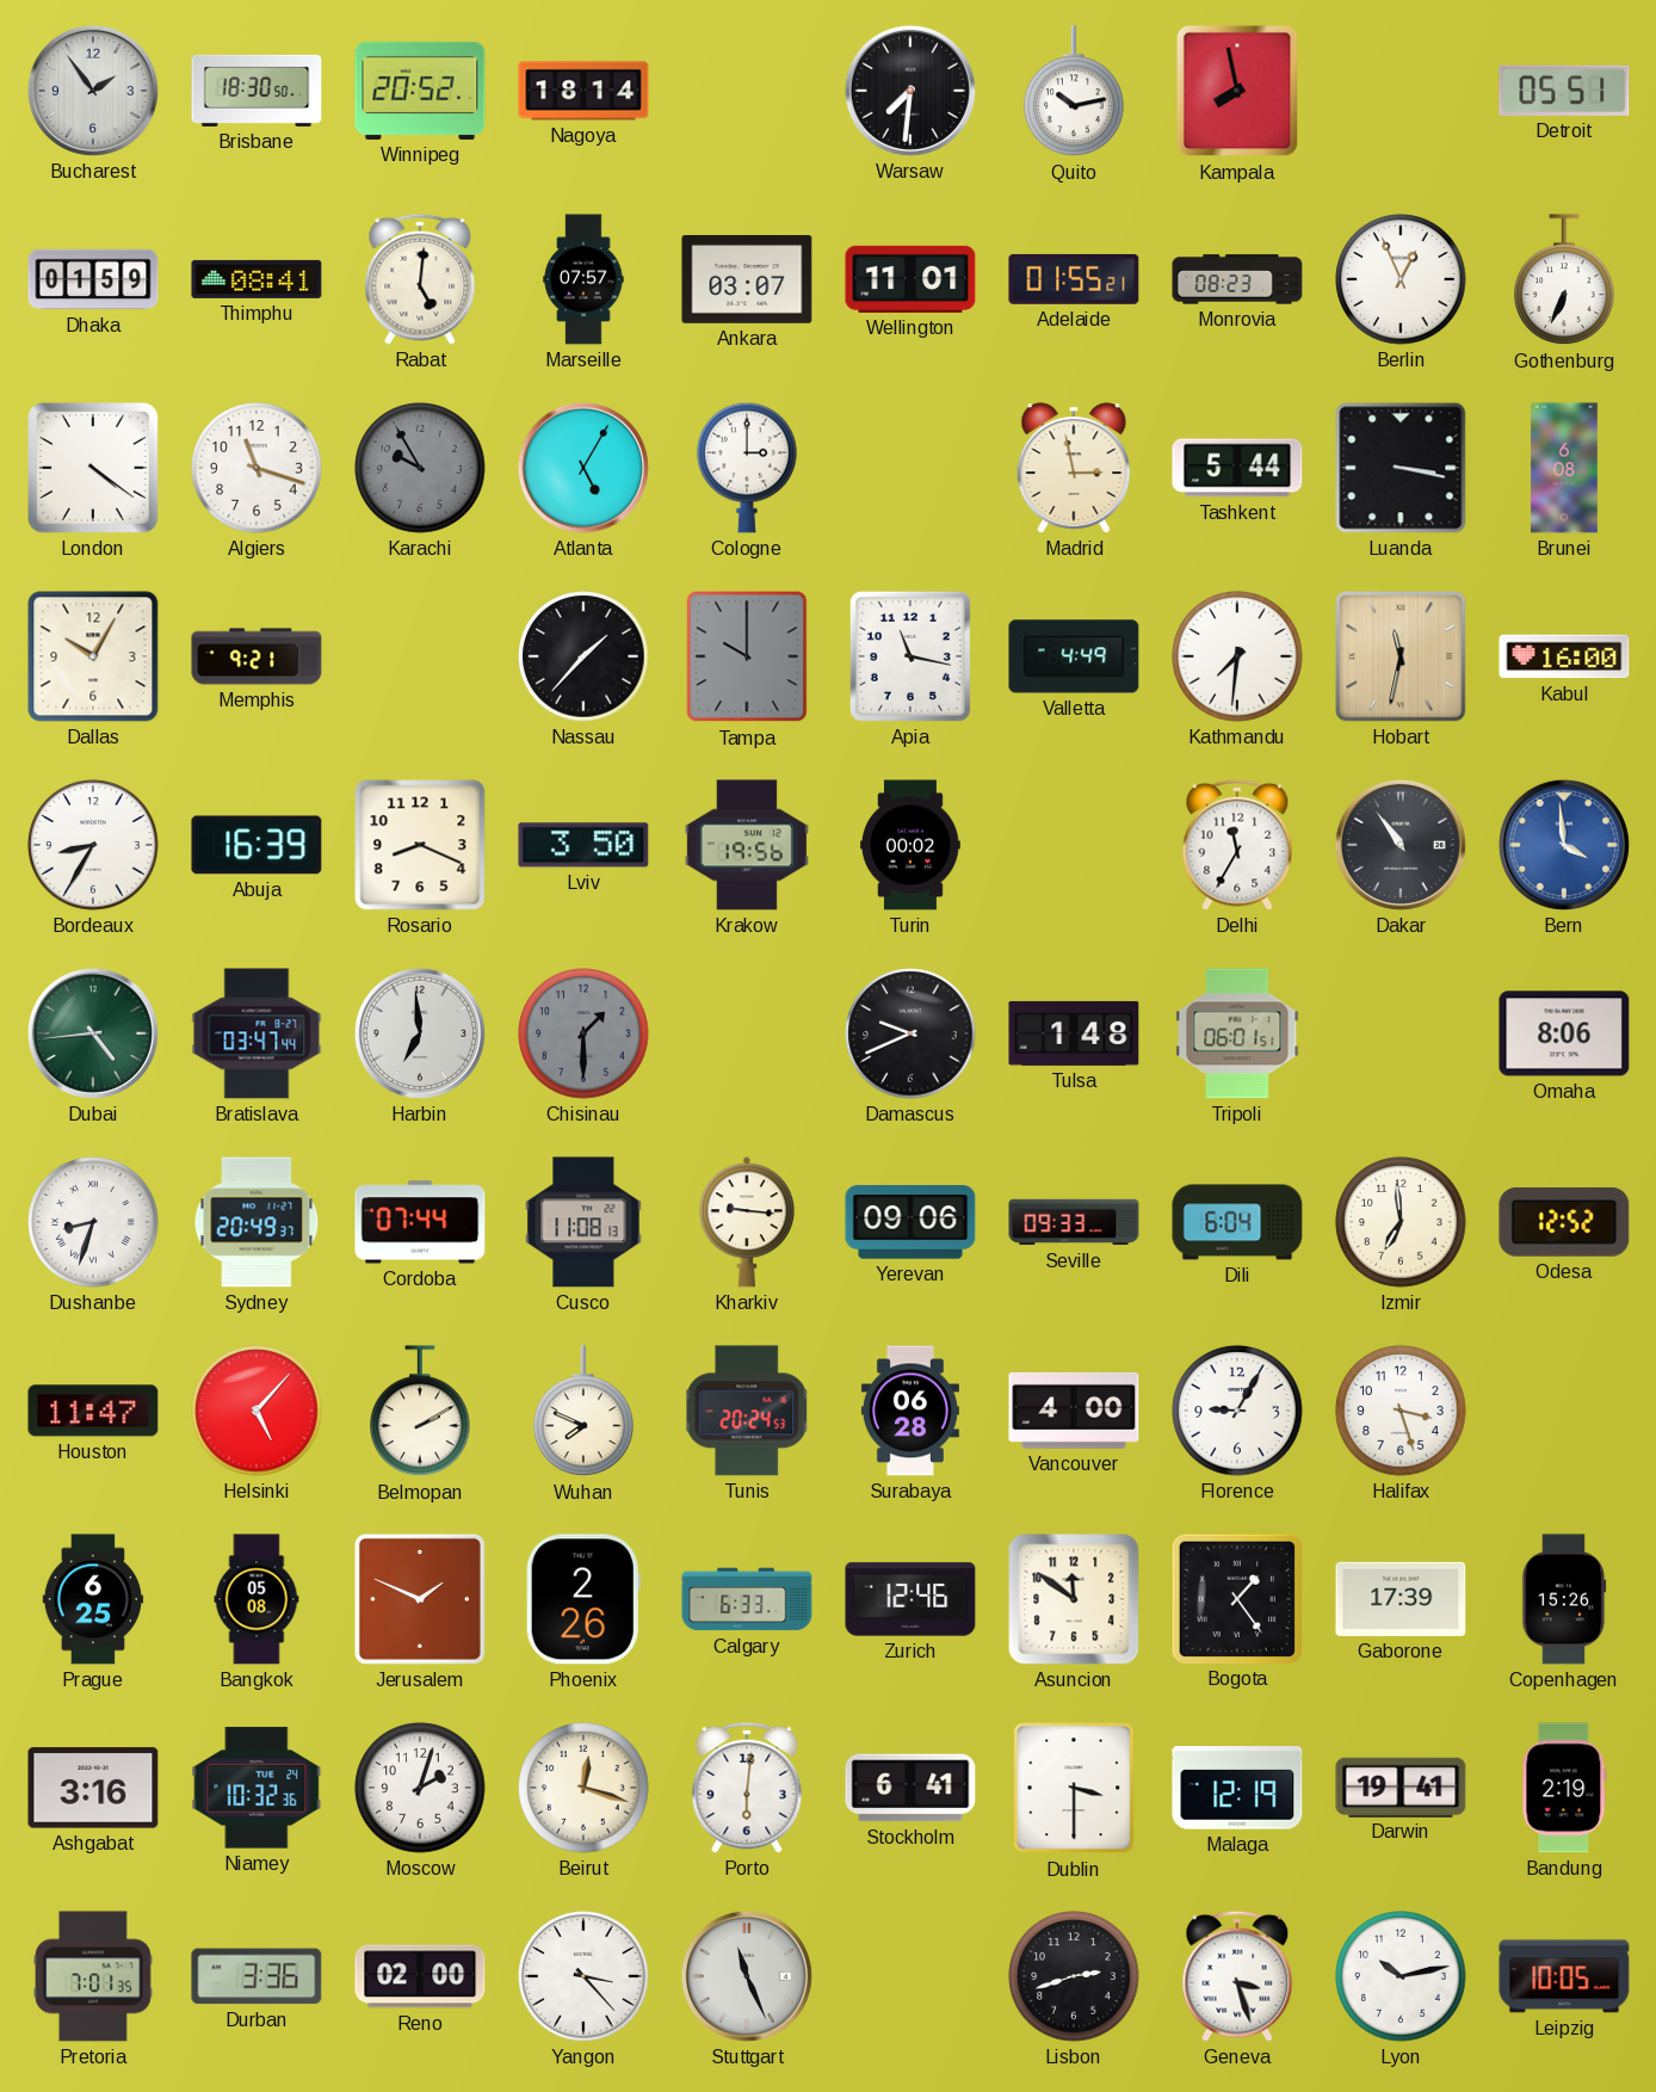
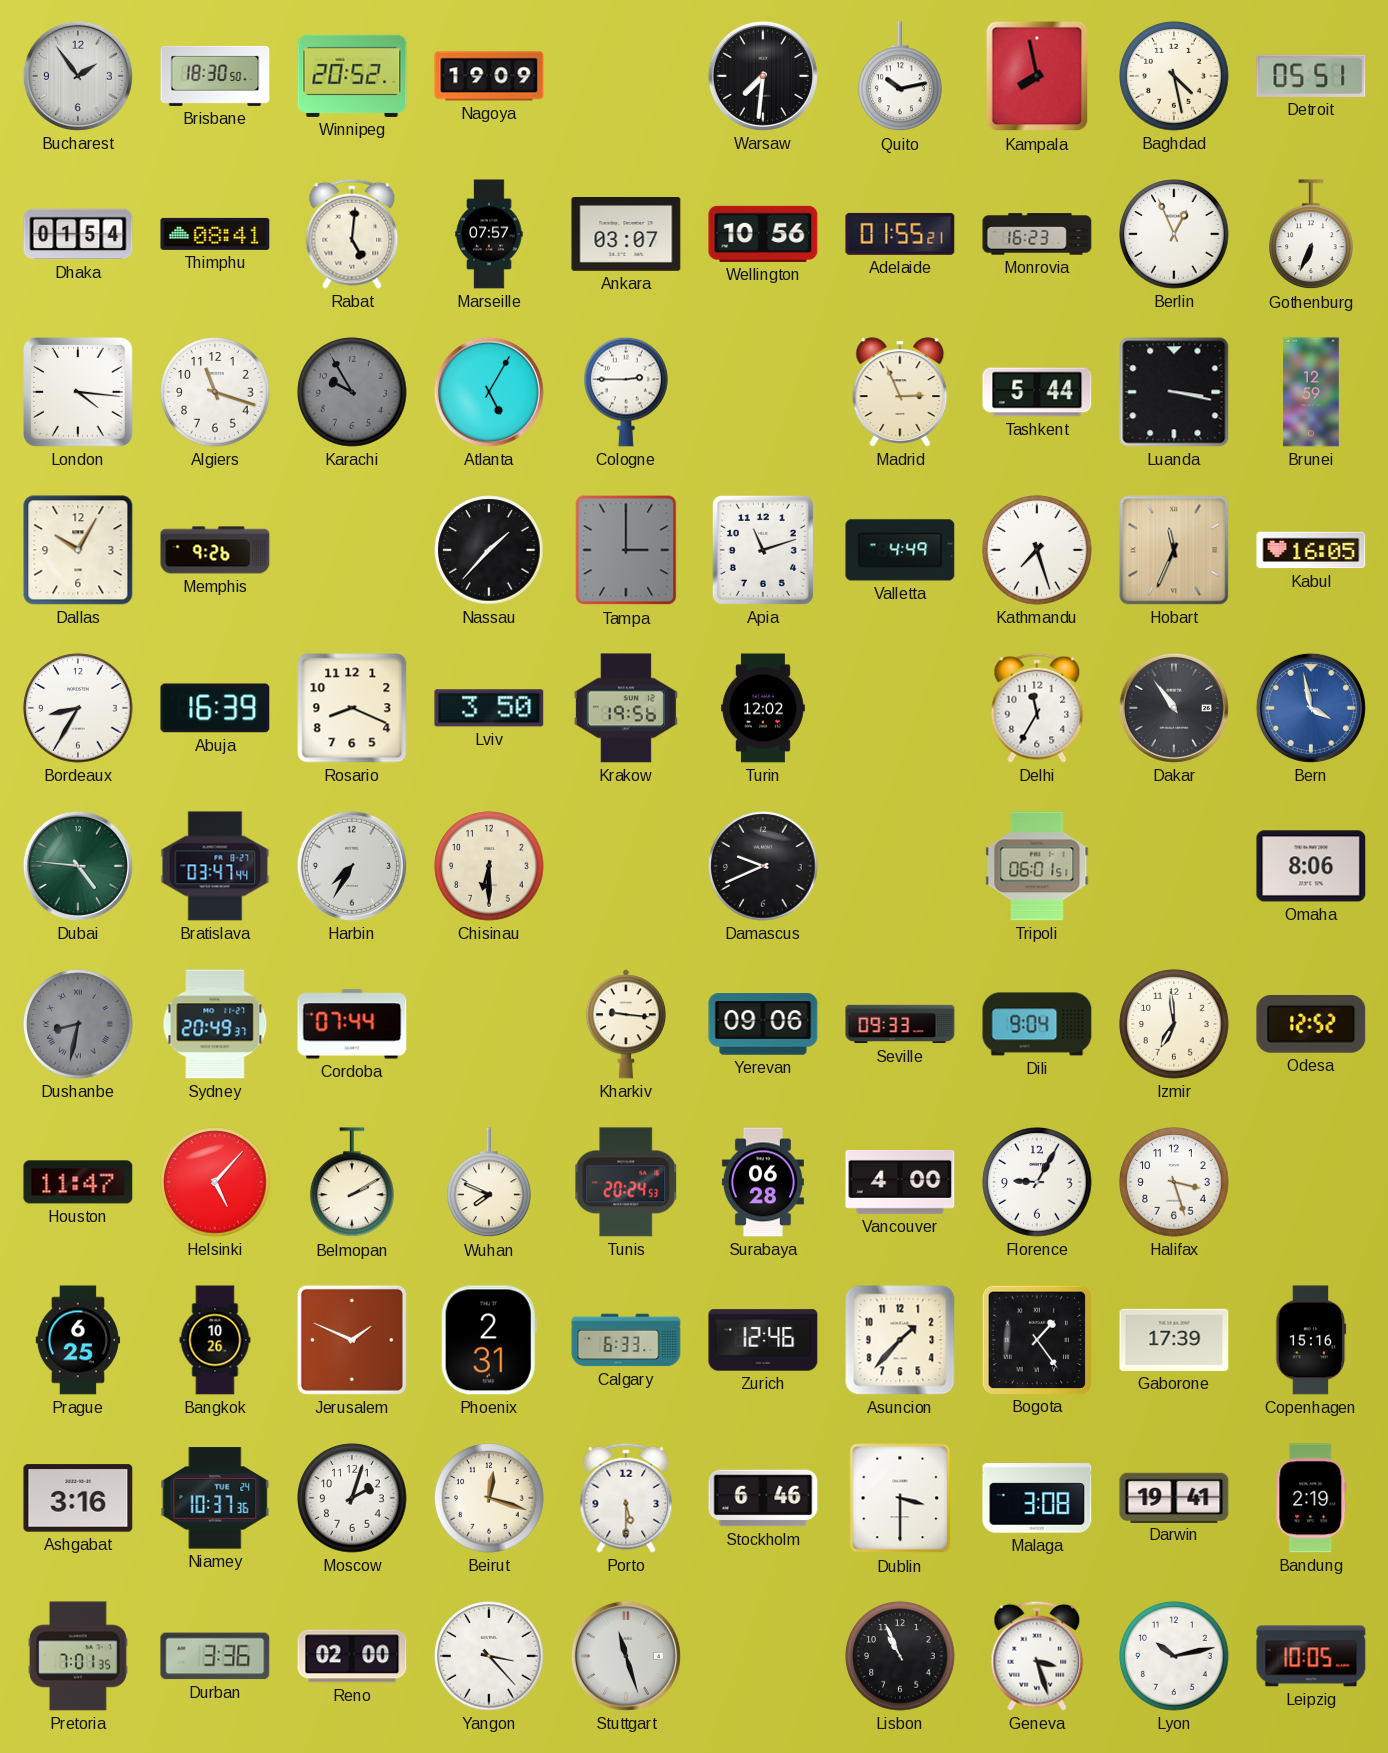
Nagoya: 18:14 -> 19:09
Baghdad: none -> 4:28
Dhaka: 01:59 -> 01:54
Wellington: 11:01 -> 10:56
Monrovia: 08:23 -> 16:23
London: 4:21 -> 4:16
Cologne: 3:00 -> 2:45
Madrid: 2:58 -> 2:56
Brunei: 6:08 -> 12:59
Memphis: 9:21 -> 9:26
Tampa: 10:00 -> 3:00
Apia: 11:17 -> 11:12
Kathmandu: 7:31 -> 7:27
Hobart: 11:32 -> 11:34
Kabul: 16:00 -> 16:05
Turin: 00:02 -> 12:02
Bern: 3:59 -> 3:58
Dubai: 4:44 -> 4:46
Harbin: 6:59 -> 7:35
Chisinau: 1:30 -> 6:30
Chisinau dial: grey -> cream
Tulsa: 1:48 -> none
Dushanbe: 8:33 -> 8:32
Dushanbe dial: white -> grey
Cusco: 11:08 -> none
Dili: 6:04 -> 9:04
Bangkok: 05:08 -> 10:26
Phoenix: 2:26 -> 2:31
Asuncion: 11:51 -> 1:37
Copenhagen: 15:26 -> 15:16
Niamey: 10:32 -> 10:37
Porto: 6:01 -> 5:30
Stockholm: 6:41 -> 6:46
Malaga: 12:19 -> 3:08
Stuttgart: 11:26 -> 11:27
Lisbon: 2:42 -> 10:56
